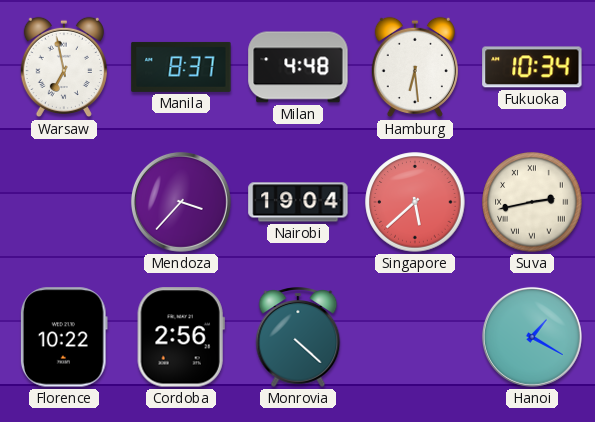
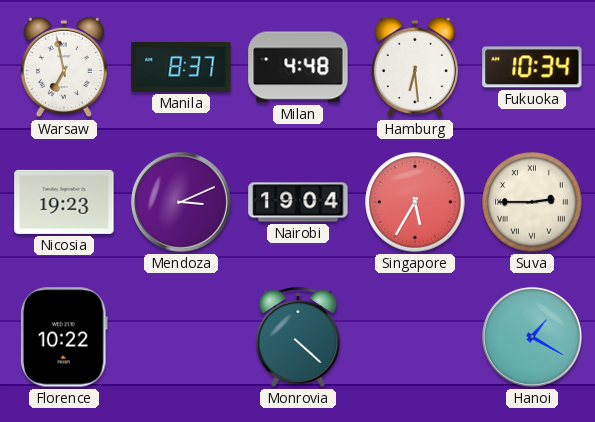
Nicosia: none -> 19:23
Mendoza: 3:37 -> 3:11
Singapore: 5:38 -> 5:35
Suva: 2:43 -> 2:45
Cordoba: 2:56 -> none
